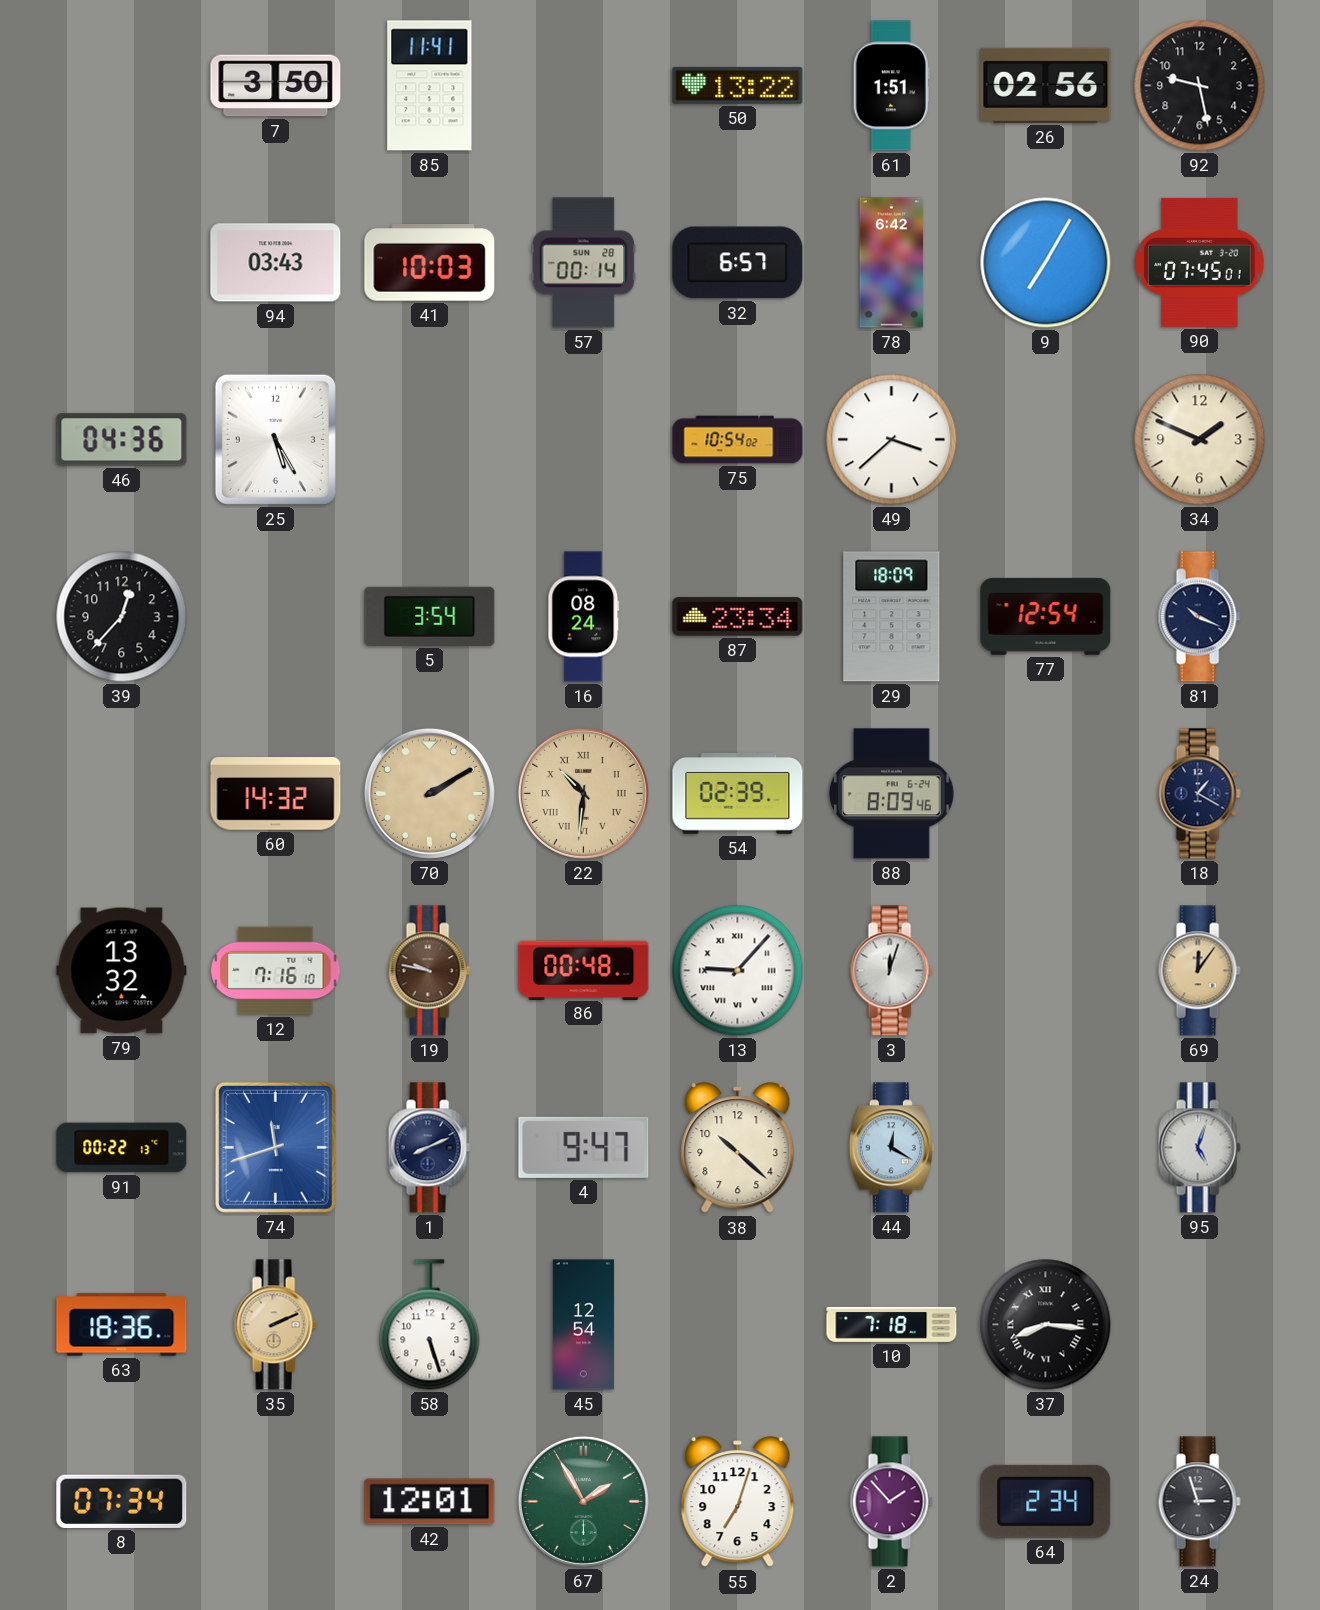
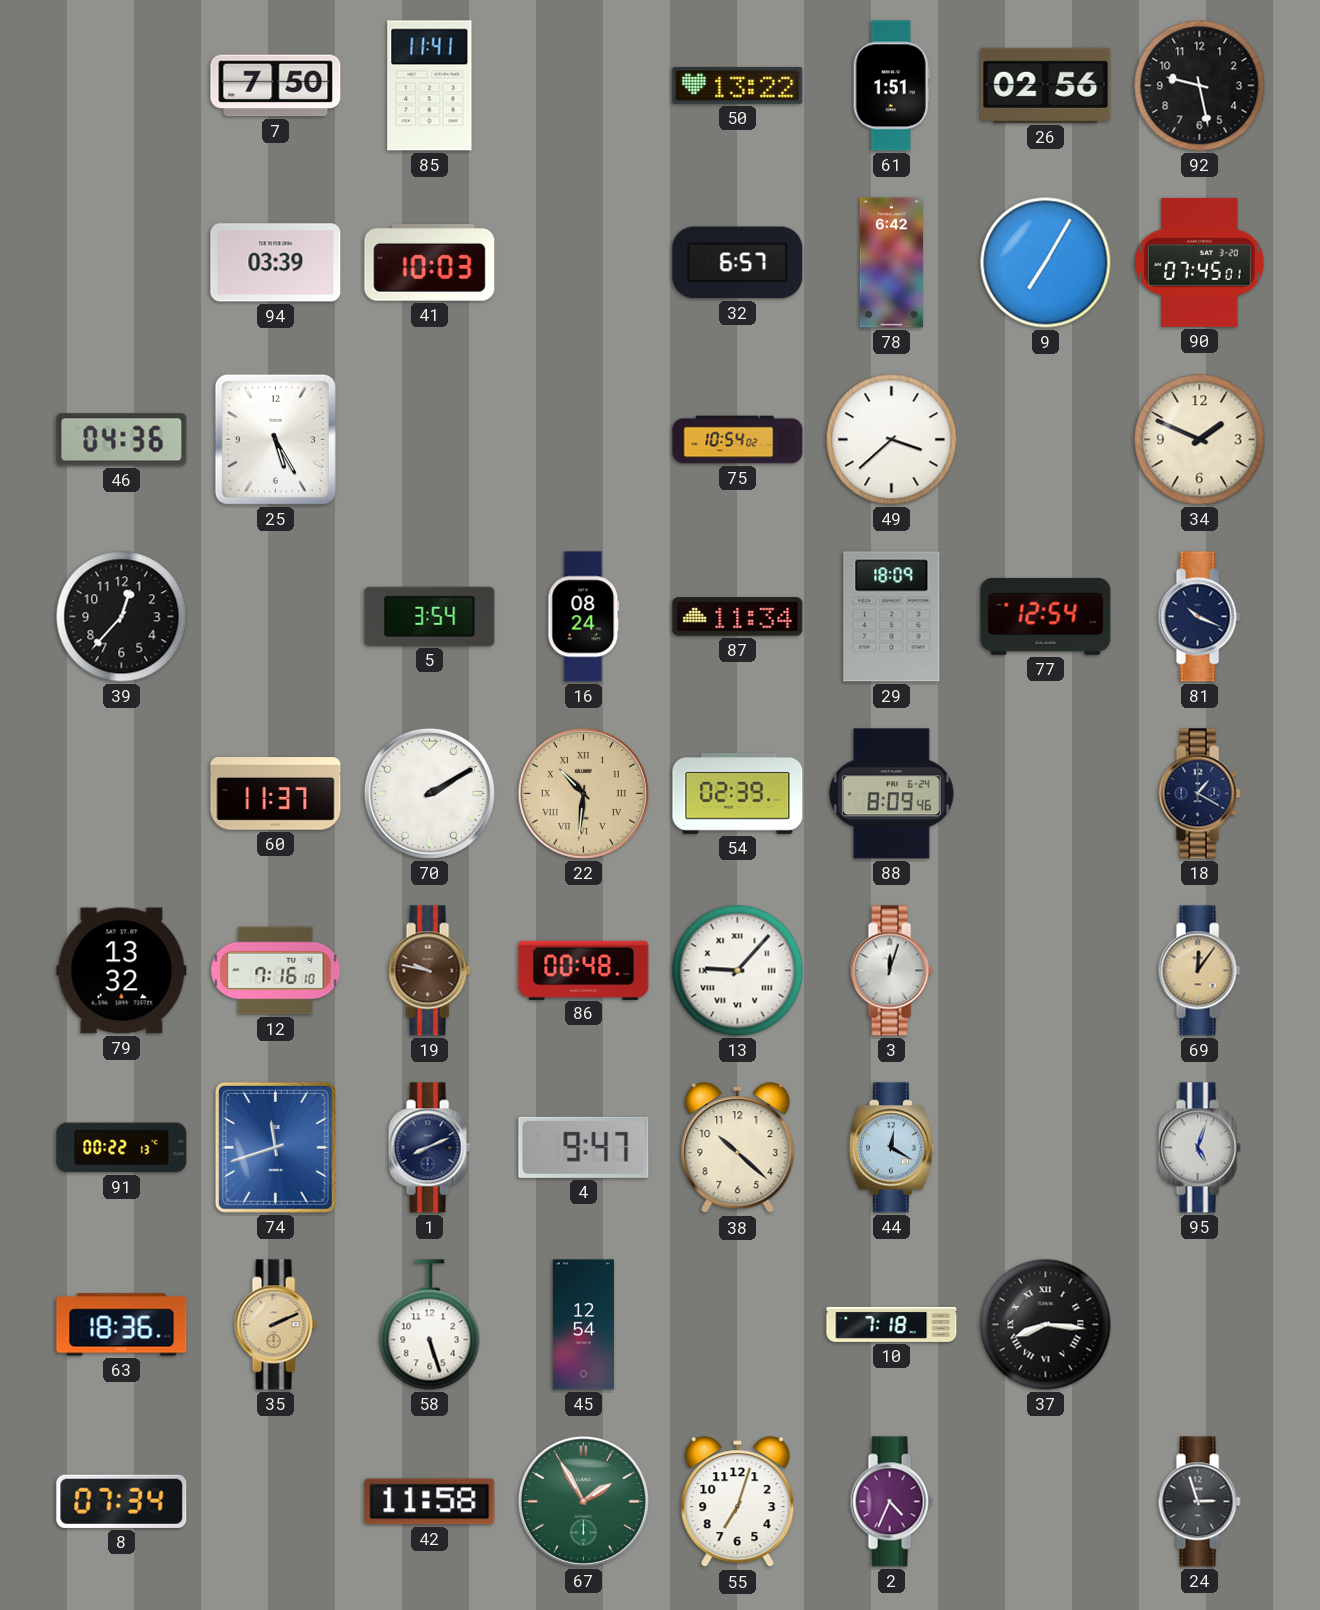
7: 3:50 -> 7:50
94: 03:43 -> 03:39
57: 00:14 -> none
87: 23:34 -> 11:34
60: 14:32 -> 11:37
70 dial: champagne -> white
42: 12:01 -> 11:58
2: 1:53 -> 4:34
64: 2:34 -> none
